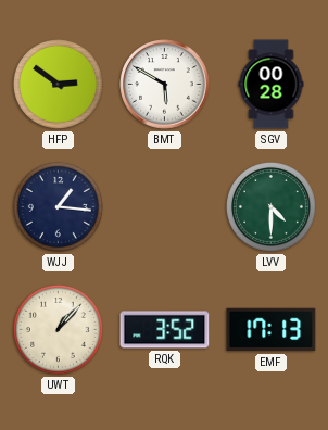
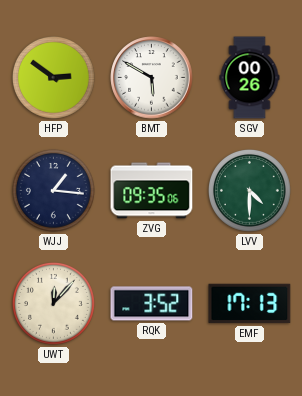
SGV: 00:28 -> 00:26
ZVG: none -> 09:35
UWT: 1:07 -> 12:07
